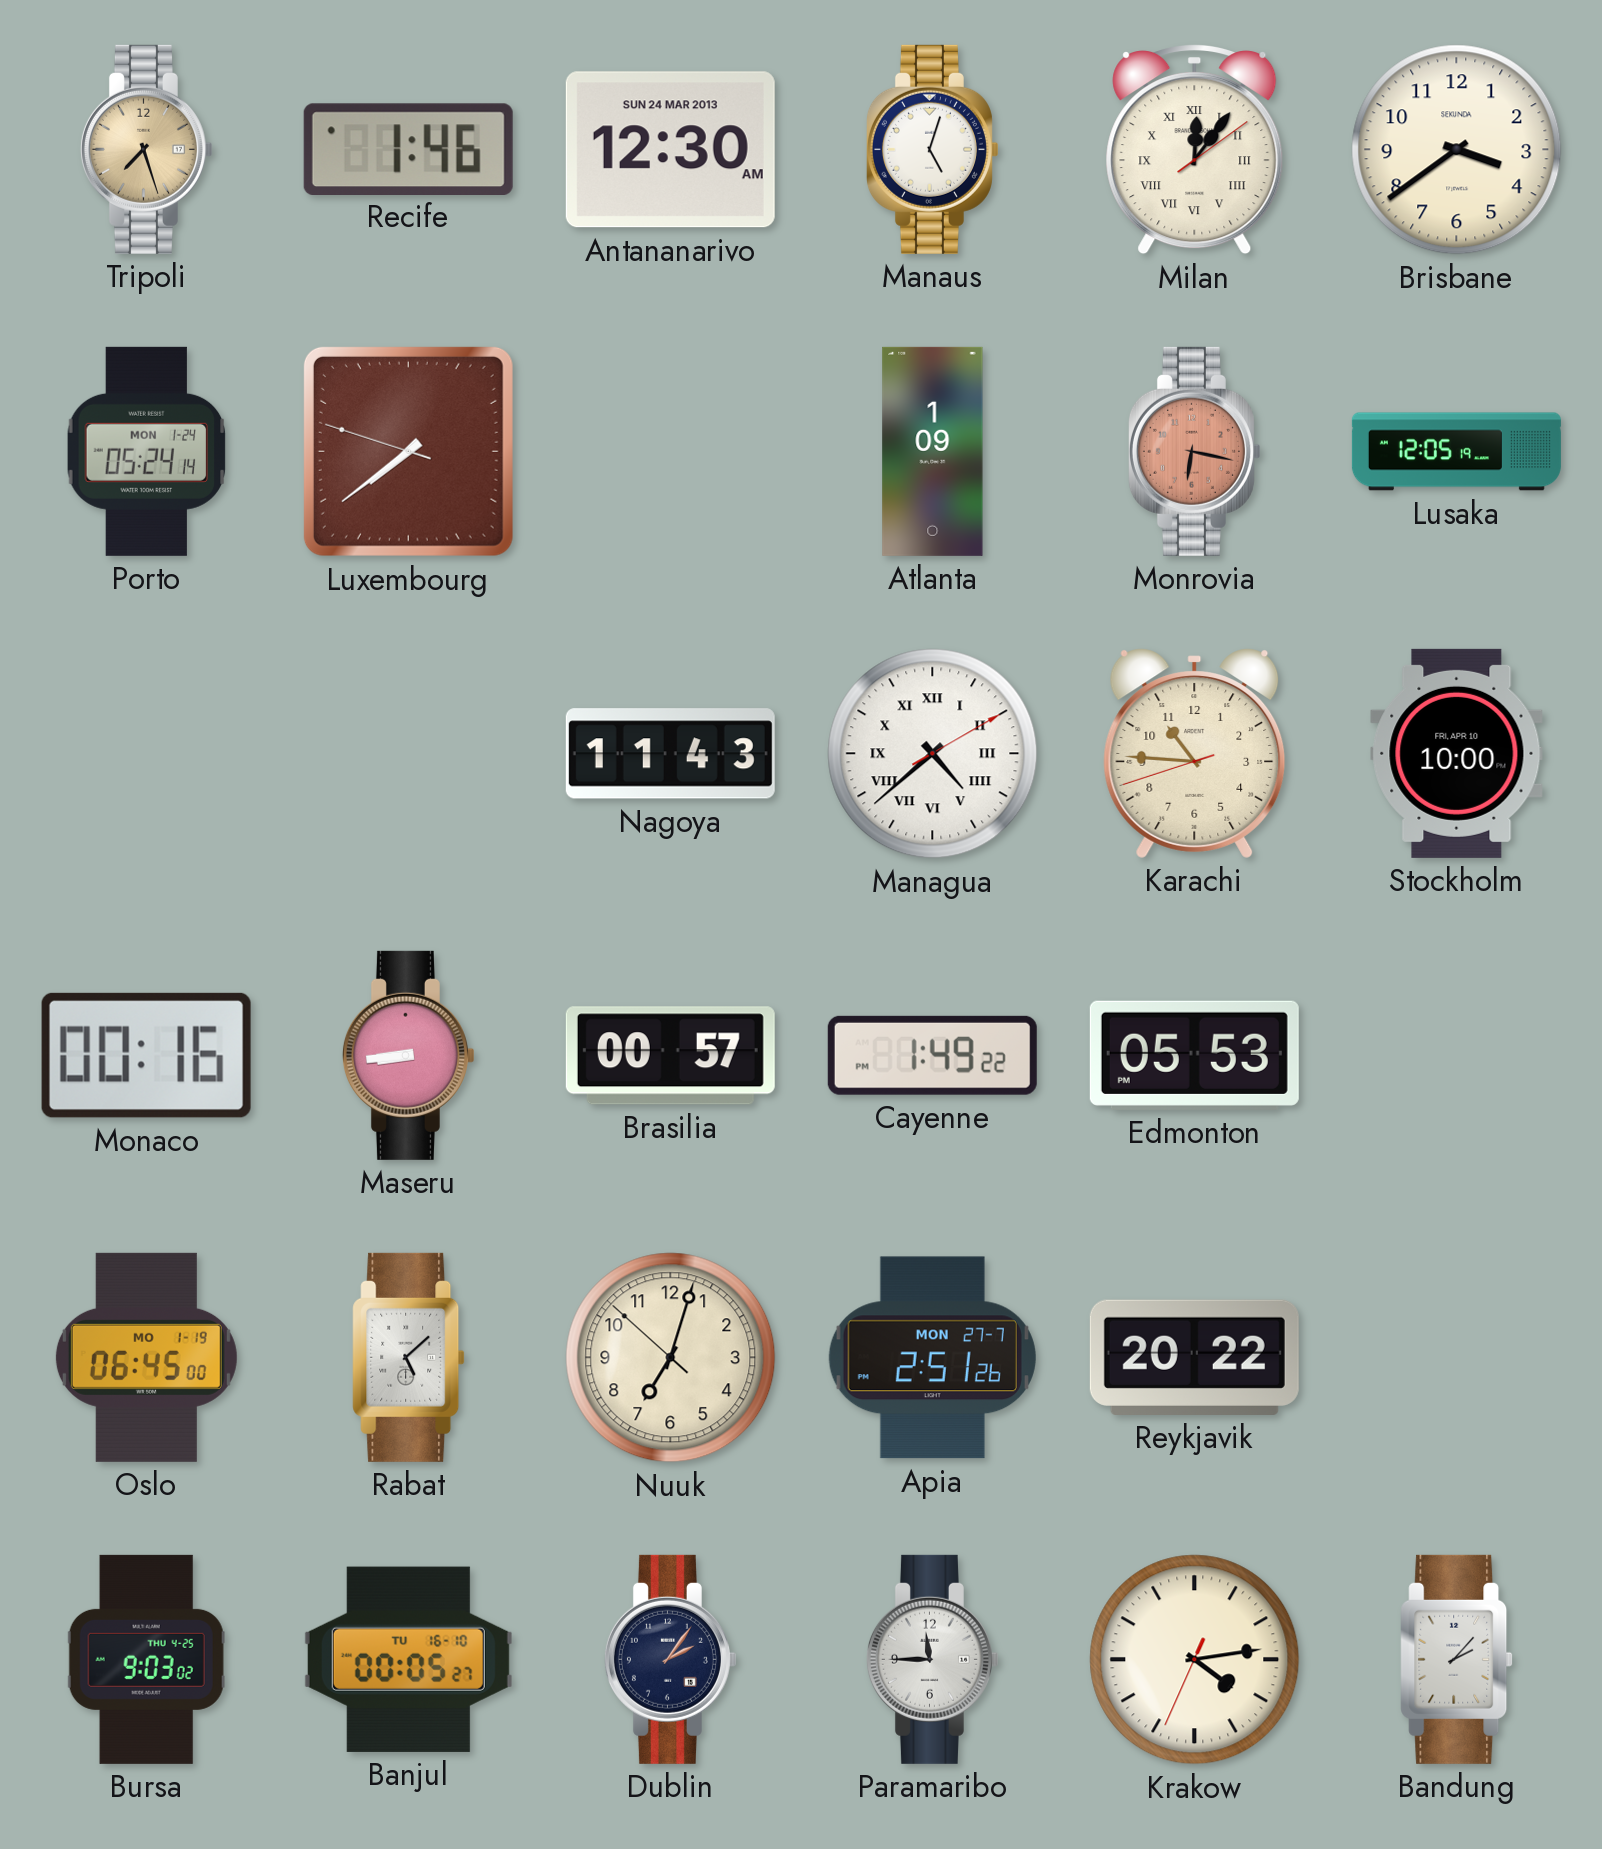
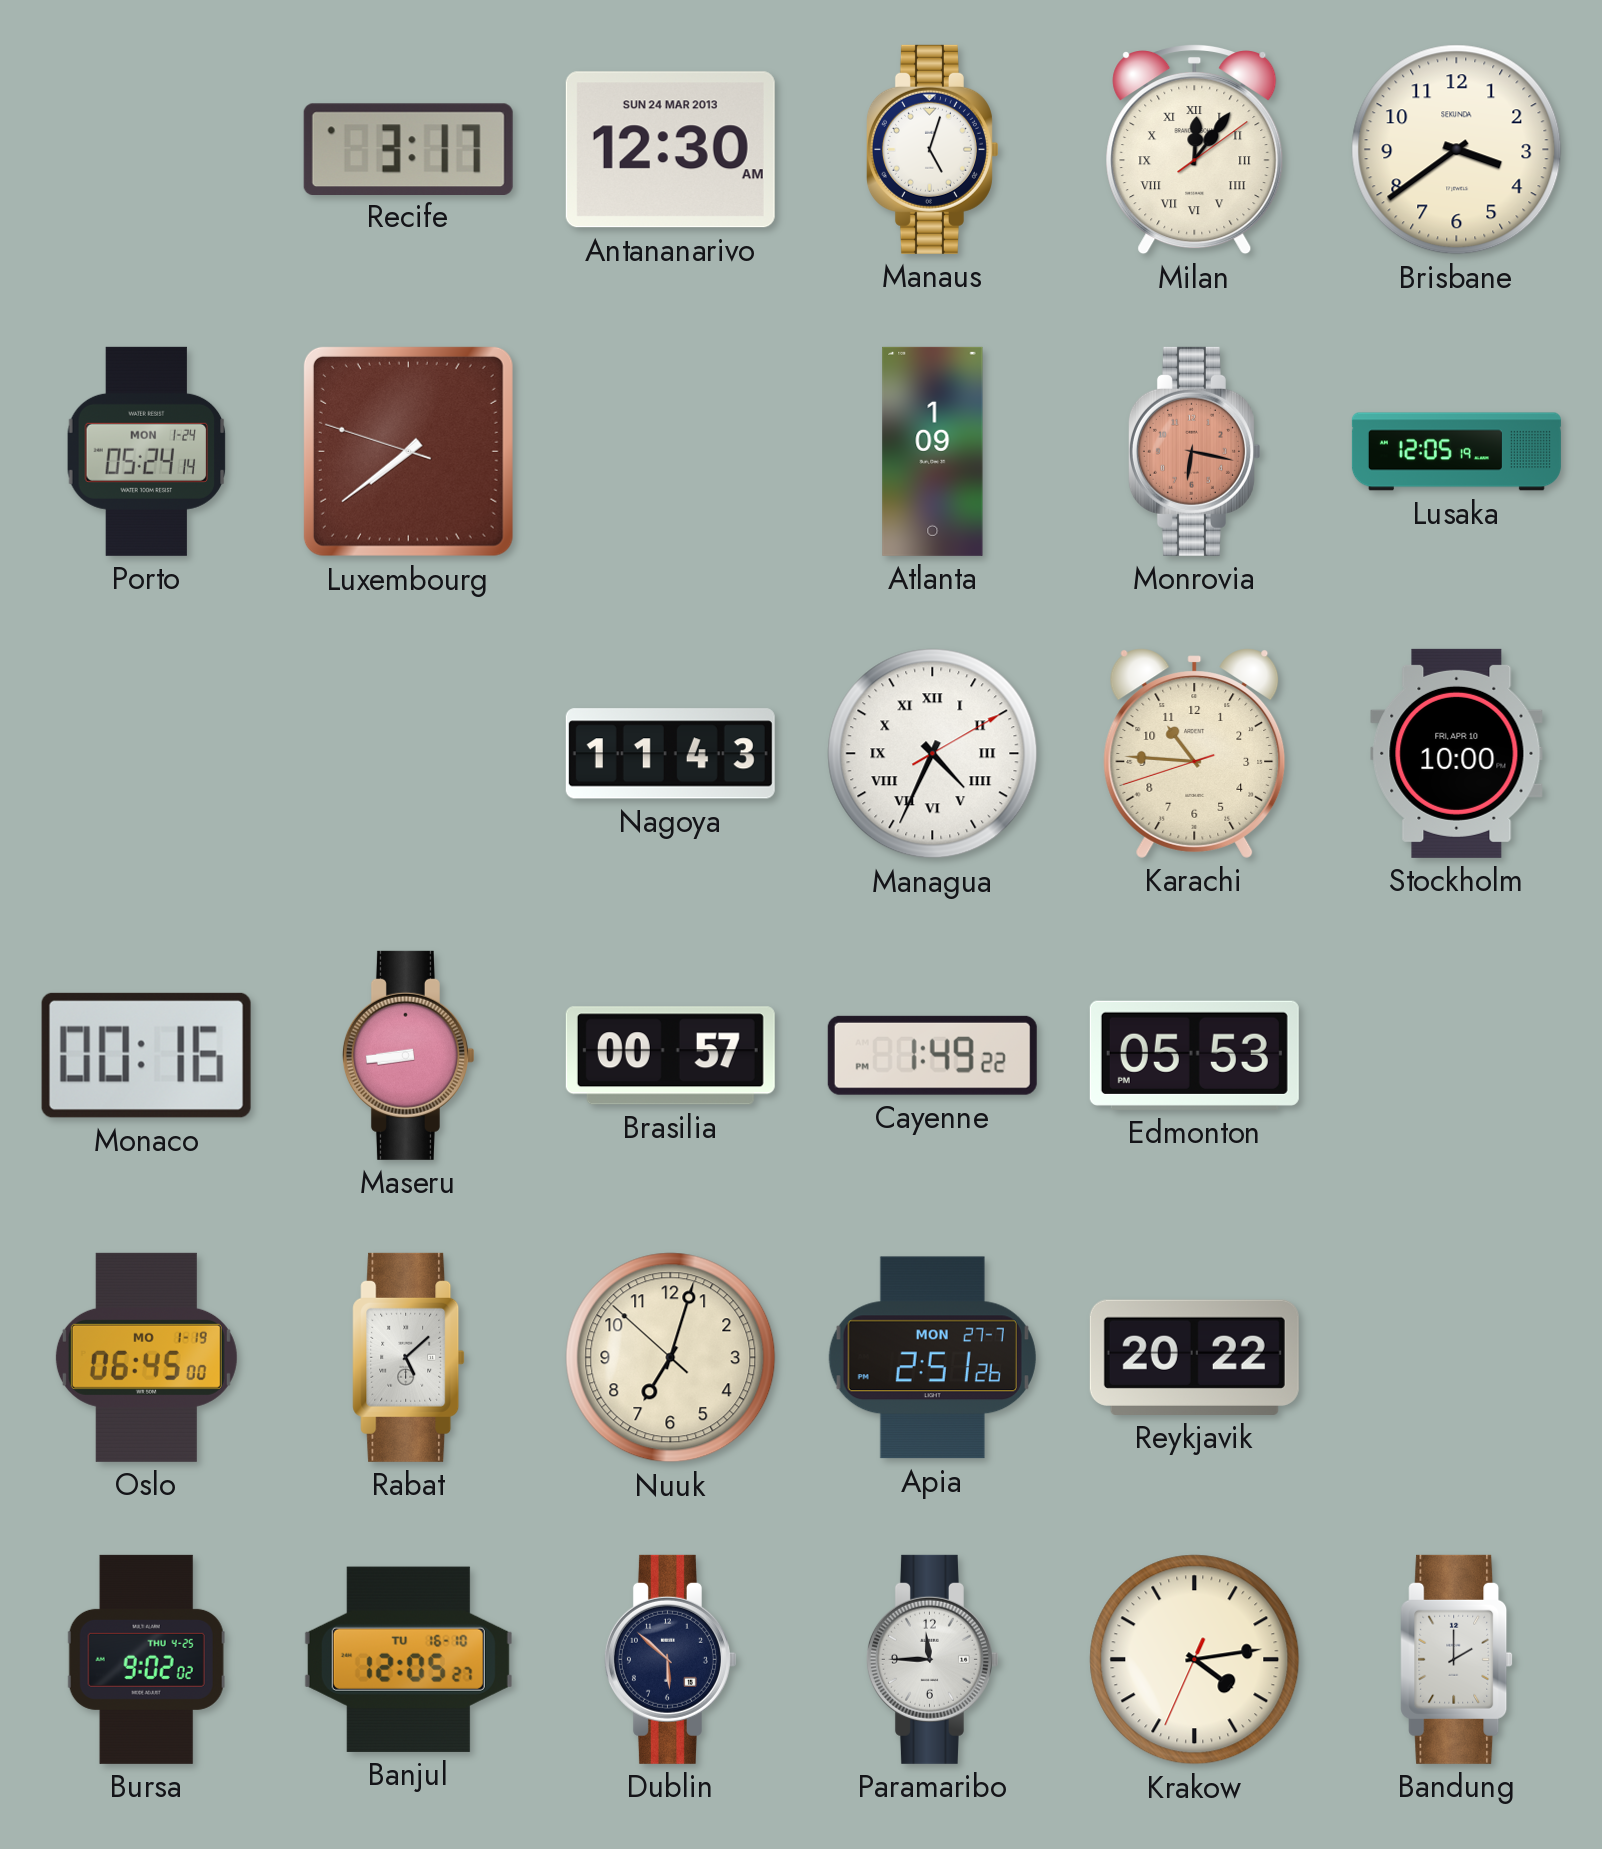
Tripoli: 7:27 -> none
Recife: 1:46 -> 3:17
Managua: 4:38 -> 4:34
Bursa: 9:03 -> 9:02
Banjul: 00:05 -> 12:05
Dublin: 2:06 -> 5:52
Bandung: 2:07 -> 2:00
